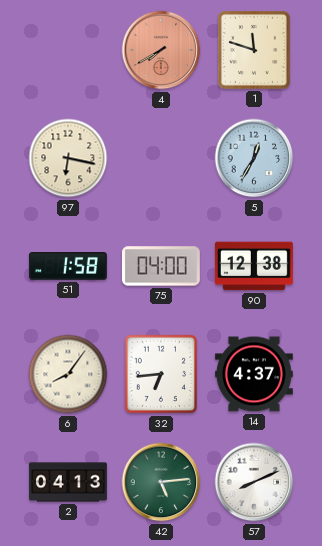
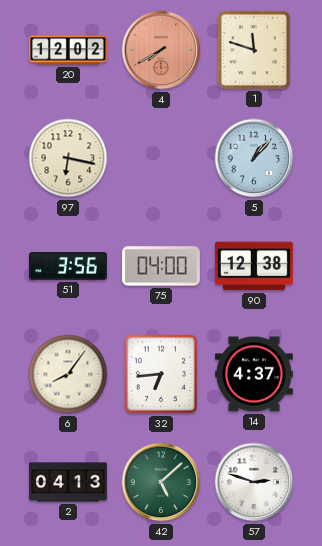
20: none -> 12:02
5: 12:35 -> 1:07
51: 1:58 -> 3:56
42: 5:14 -> 5:08
57: 8:11 -> 2:48
